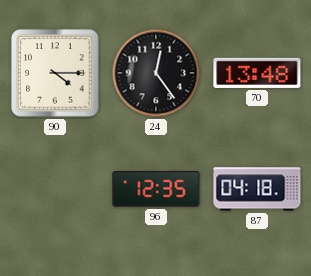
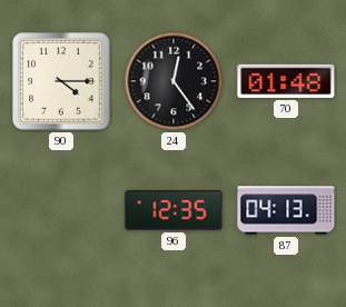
70: 13:48 -> 01:48
87: 04:18 -> 04:13
